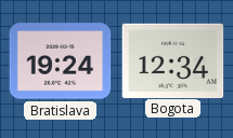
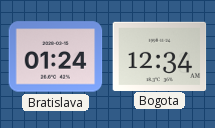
Bratislava: 19:24 -> 01:24
